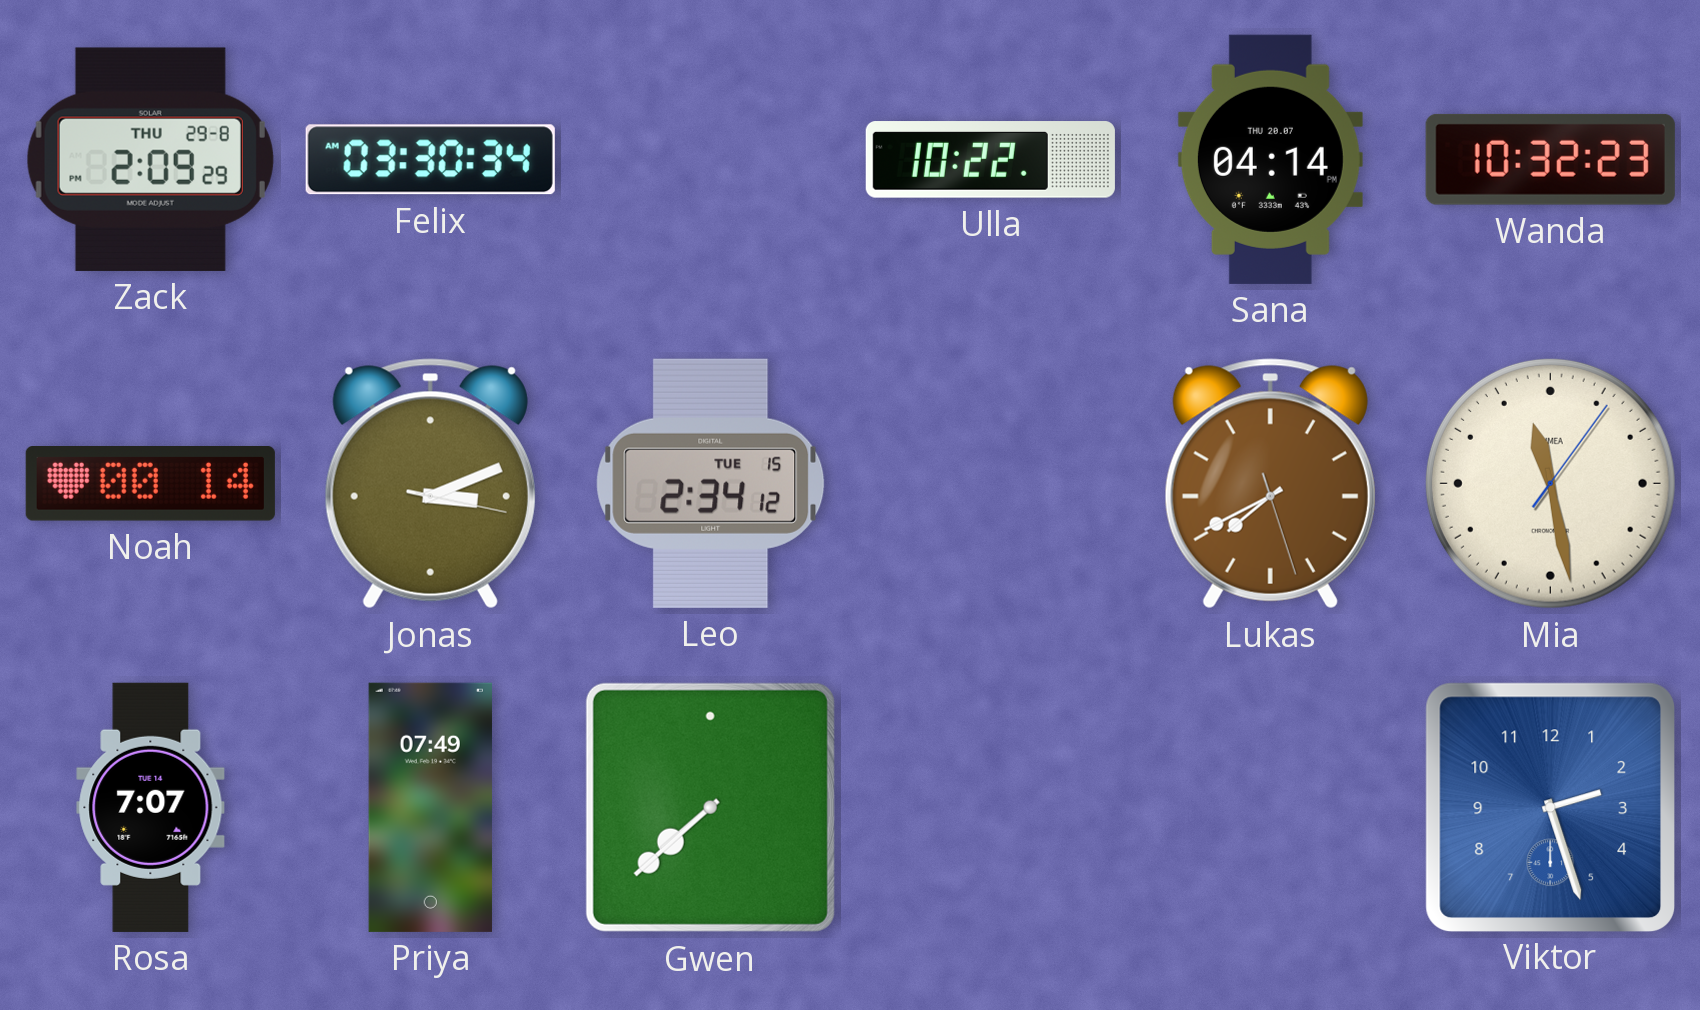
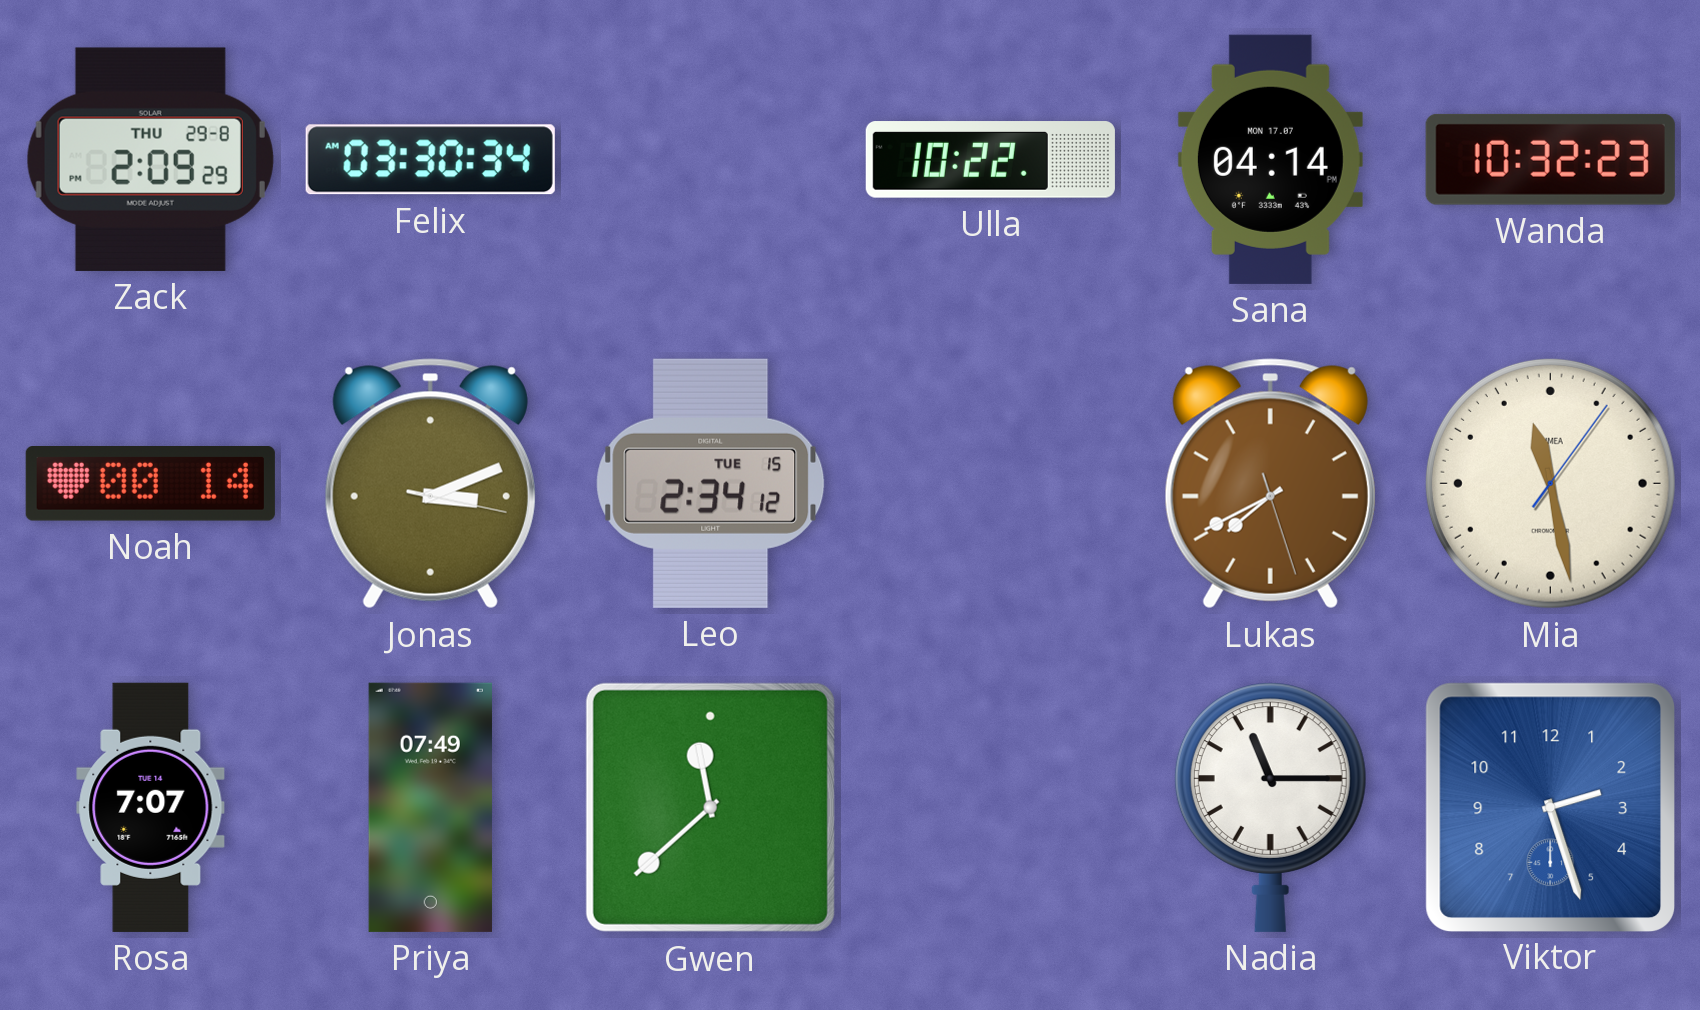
Sana date: THU 20.07 -> MON 17.07
Gwen: 7:38 -> 11:38
Nadia: none -> 11:15
